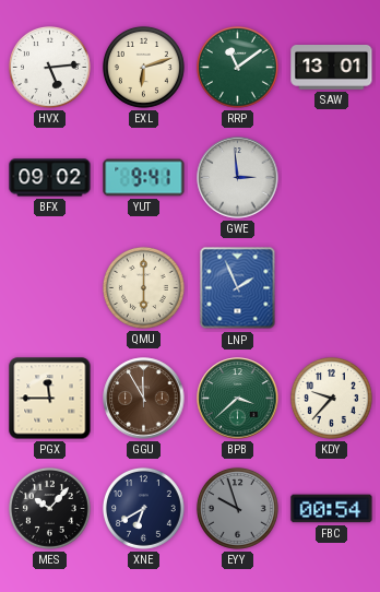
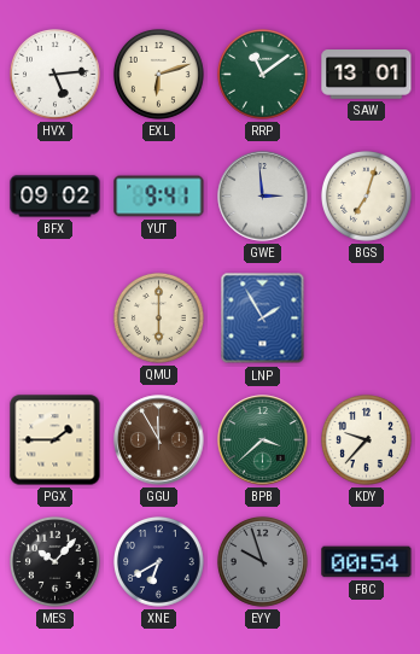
BGS: none -> 7:03
LNP: 1:56 -> 1:55
PGX: 11:45 -> 1:45
